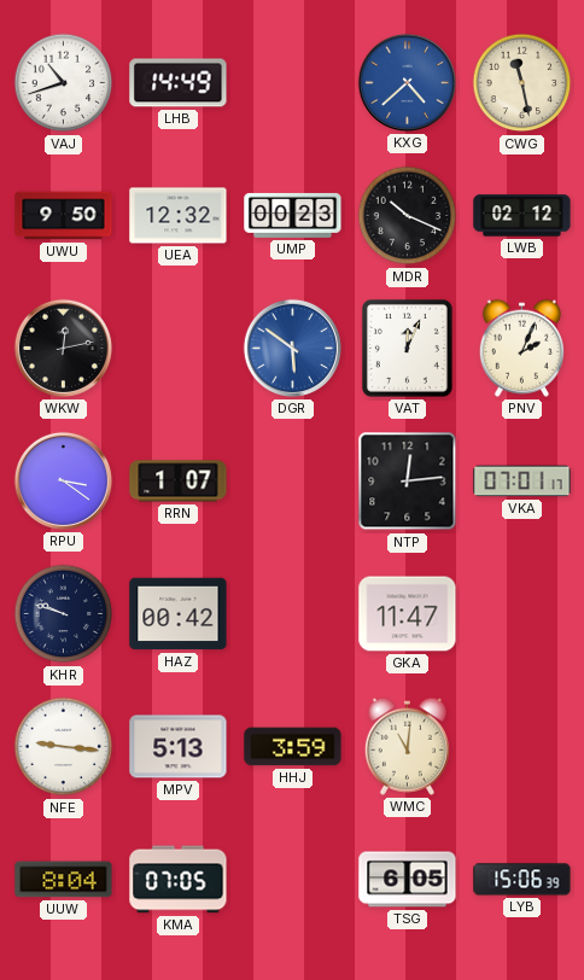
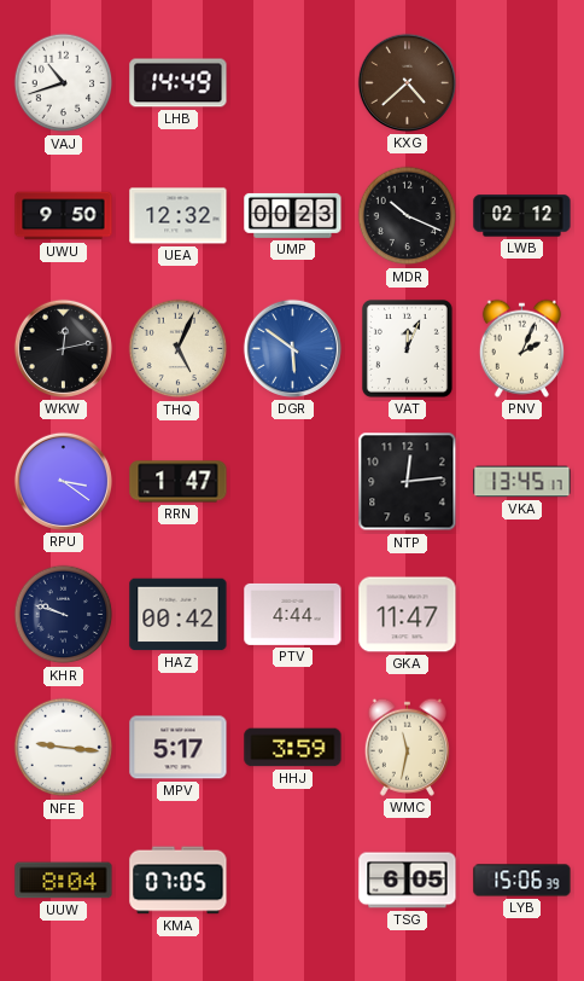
KXG dial: blue -> brown
CWG: 11:28 -> none
THQ: none -> 5:04
RRN: 1:07 -> 1:47
VKA: 07:01 -> 13:45
PTV: none -> 4:44
MPV: 5:13 -> 5:17
WMC: 11:01 -> 11:32
